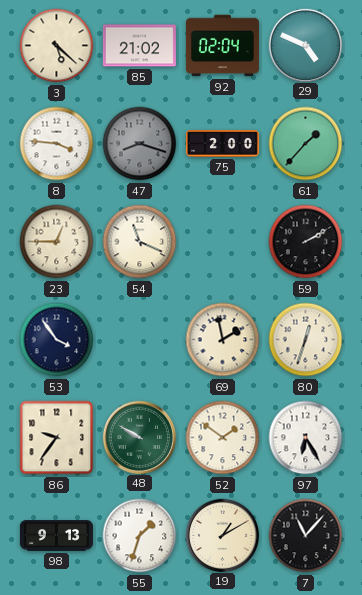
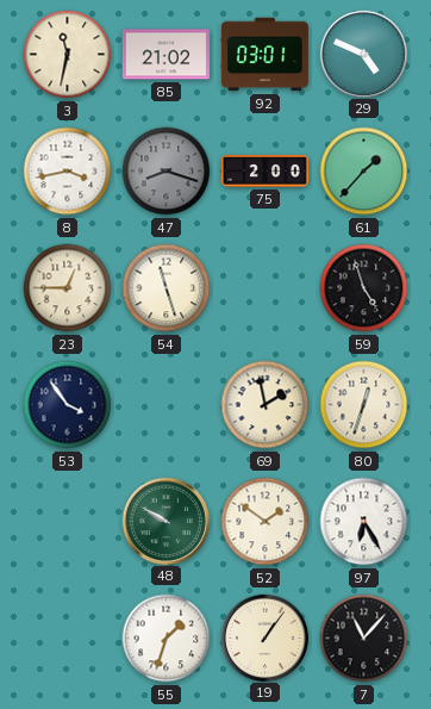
3: 5:22 -> 11:32
92: 02:04 -> 03:01
8: 3:46 -> 3:43
54: 11:19 -> 11:27
59: 2:10 -> 4:57
86: 9:36 -> none
98: 9:13 -> none
19: 1:10 -> 1:06
